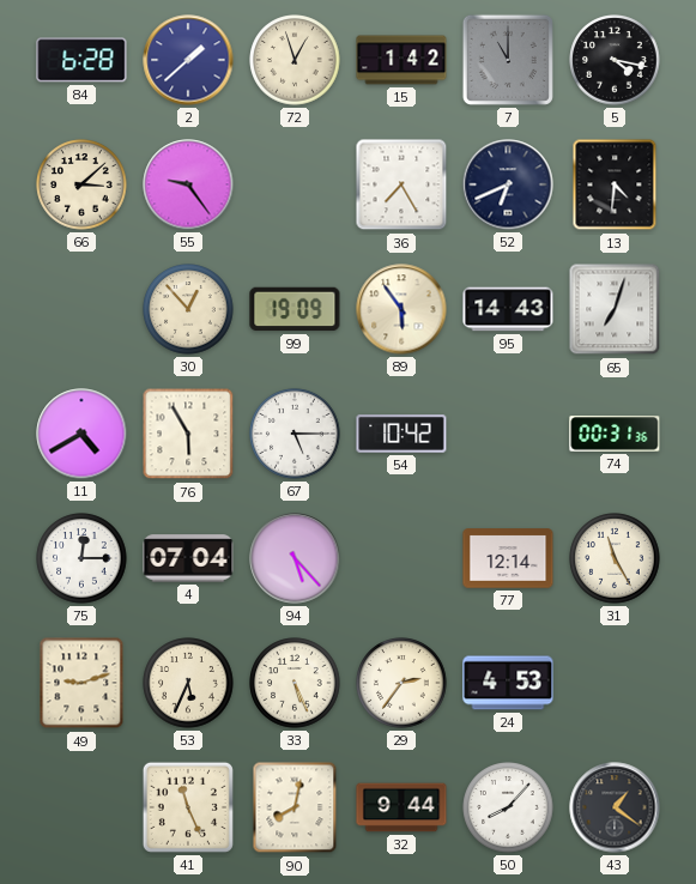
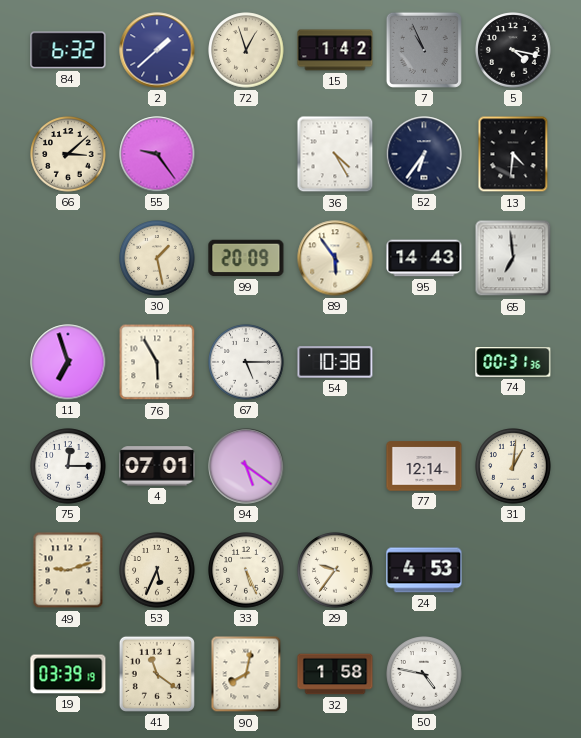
84: 6:28 -> 6:32
7: 11:00 -> 10:56
36: 7:25 -> 4:25
52: 6:41 -> 6:36
30: 12:53 -> 1:28
99: 19:09 -> 20:09
65: 7:03 -> 6:59
11: 4:40 -> 6:57
54: 10:42 -> 10:38
4: 07:04 -> 07:01
94: 5:23 -> 5:21
31: 11:25 -> 1:01
29: 2:36 -> 9:36
19: none -> 03:39
41: 11:26 -> 11:21
32: 9:44 -> 1:58
50: 8:07 -> 4:47
43: 1:21 -> none
